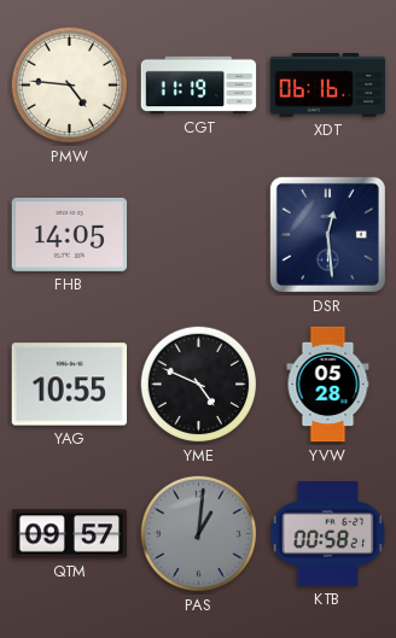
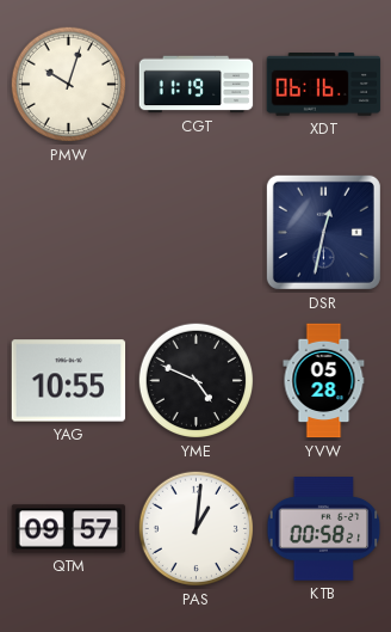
PMW: 4:46 -> 10:03
FHB: 14:05 -> none
DSR: 12:29 -> 12:32
PAS dial: grey -> white
